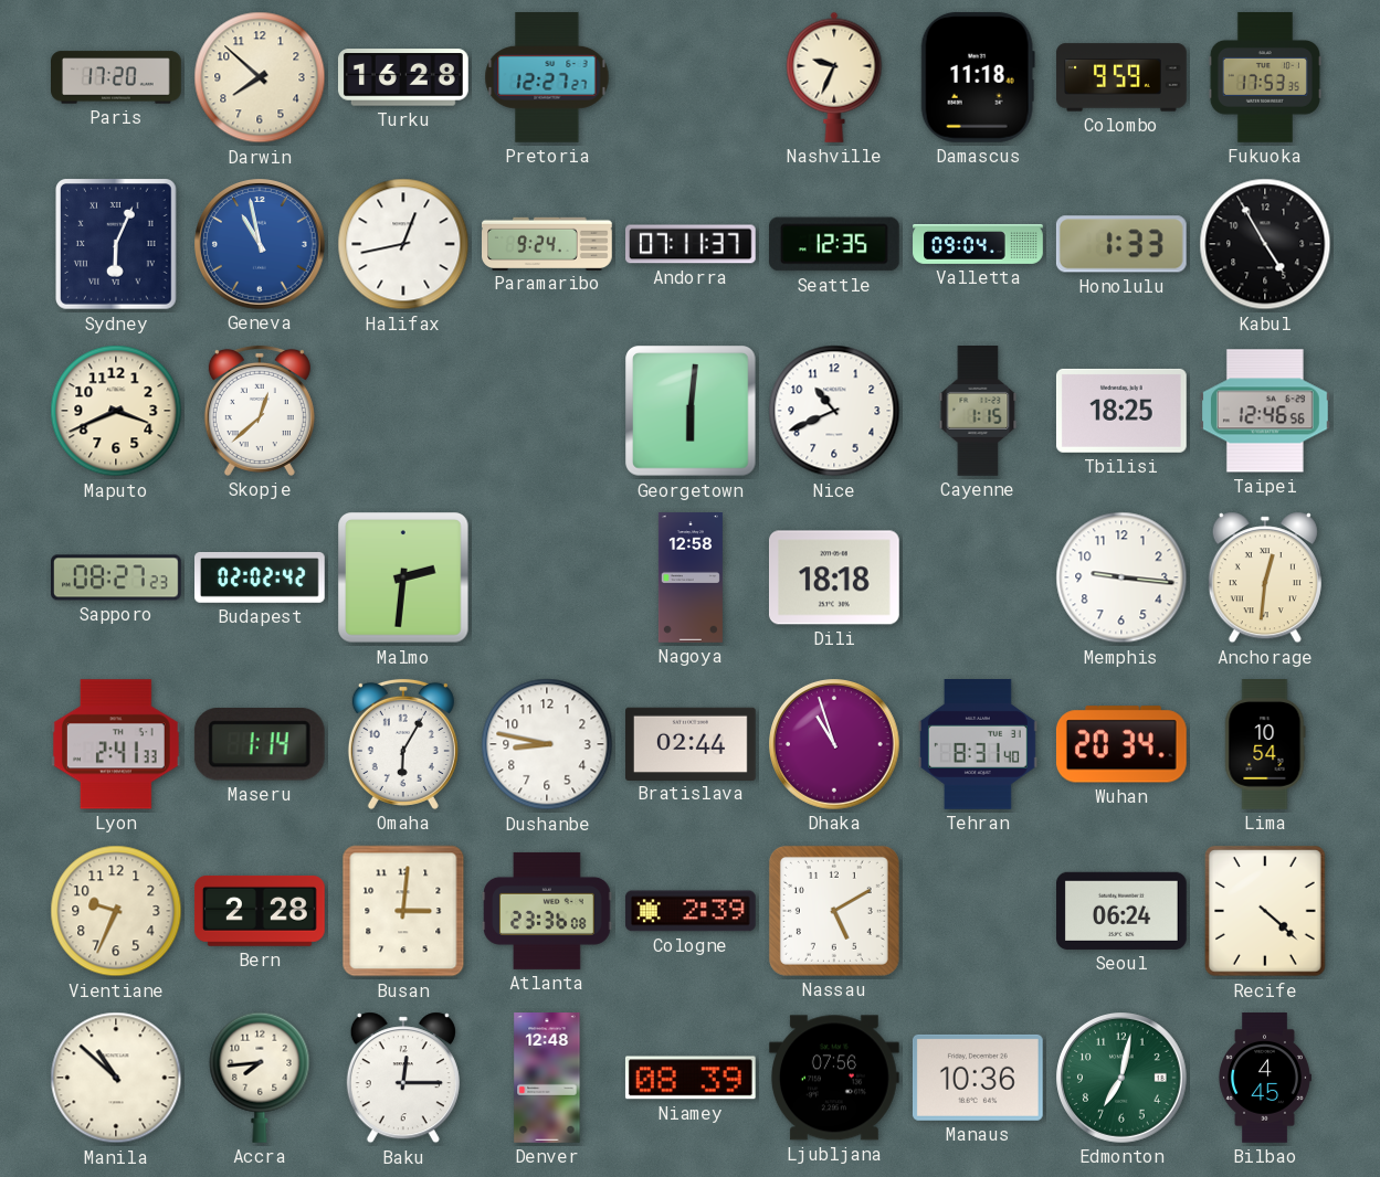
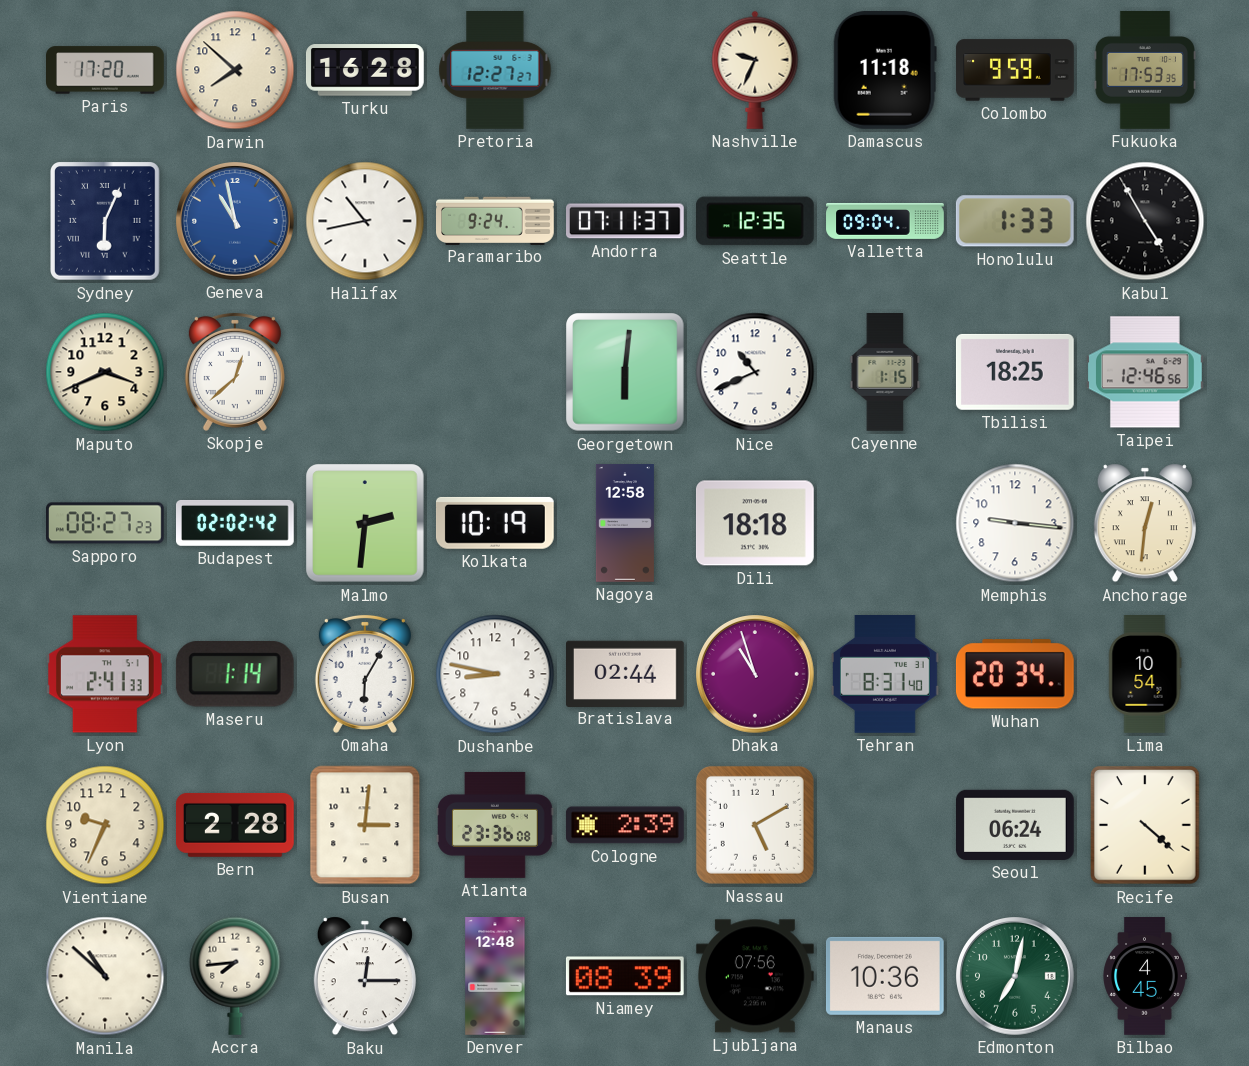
Halifax: 12:43 -> 10:43
Kolkata: none -> 10:19
